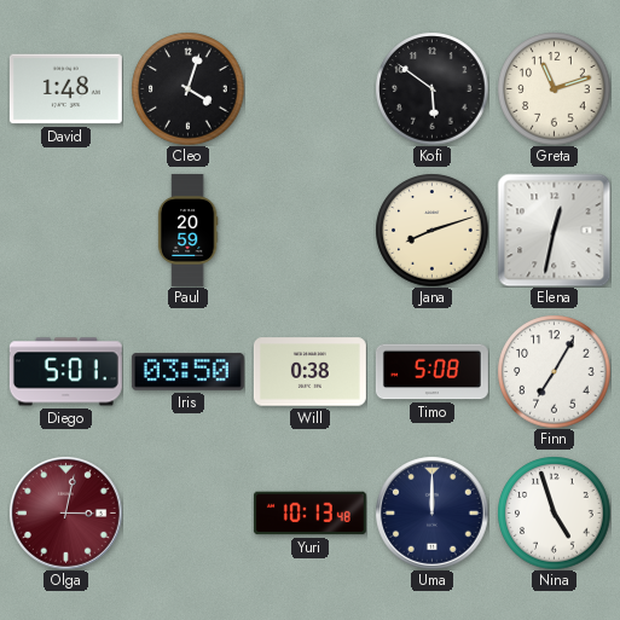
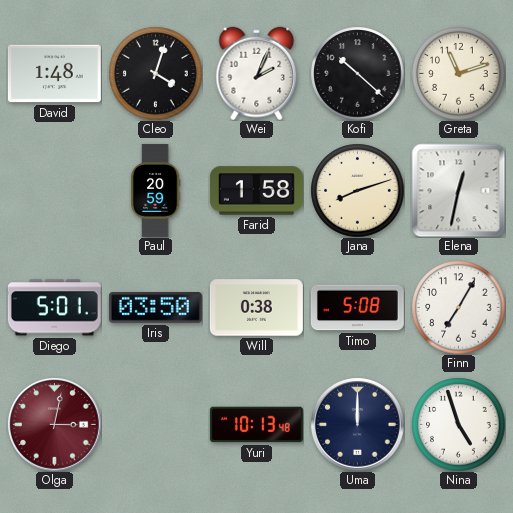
Wei: none -> 2:04
Kofi: 5:51 -> 10:22
Farid: none -> 1:58
